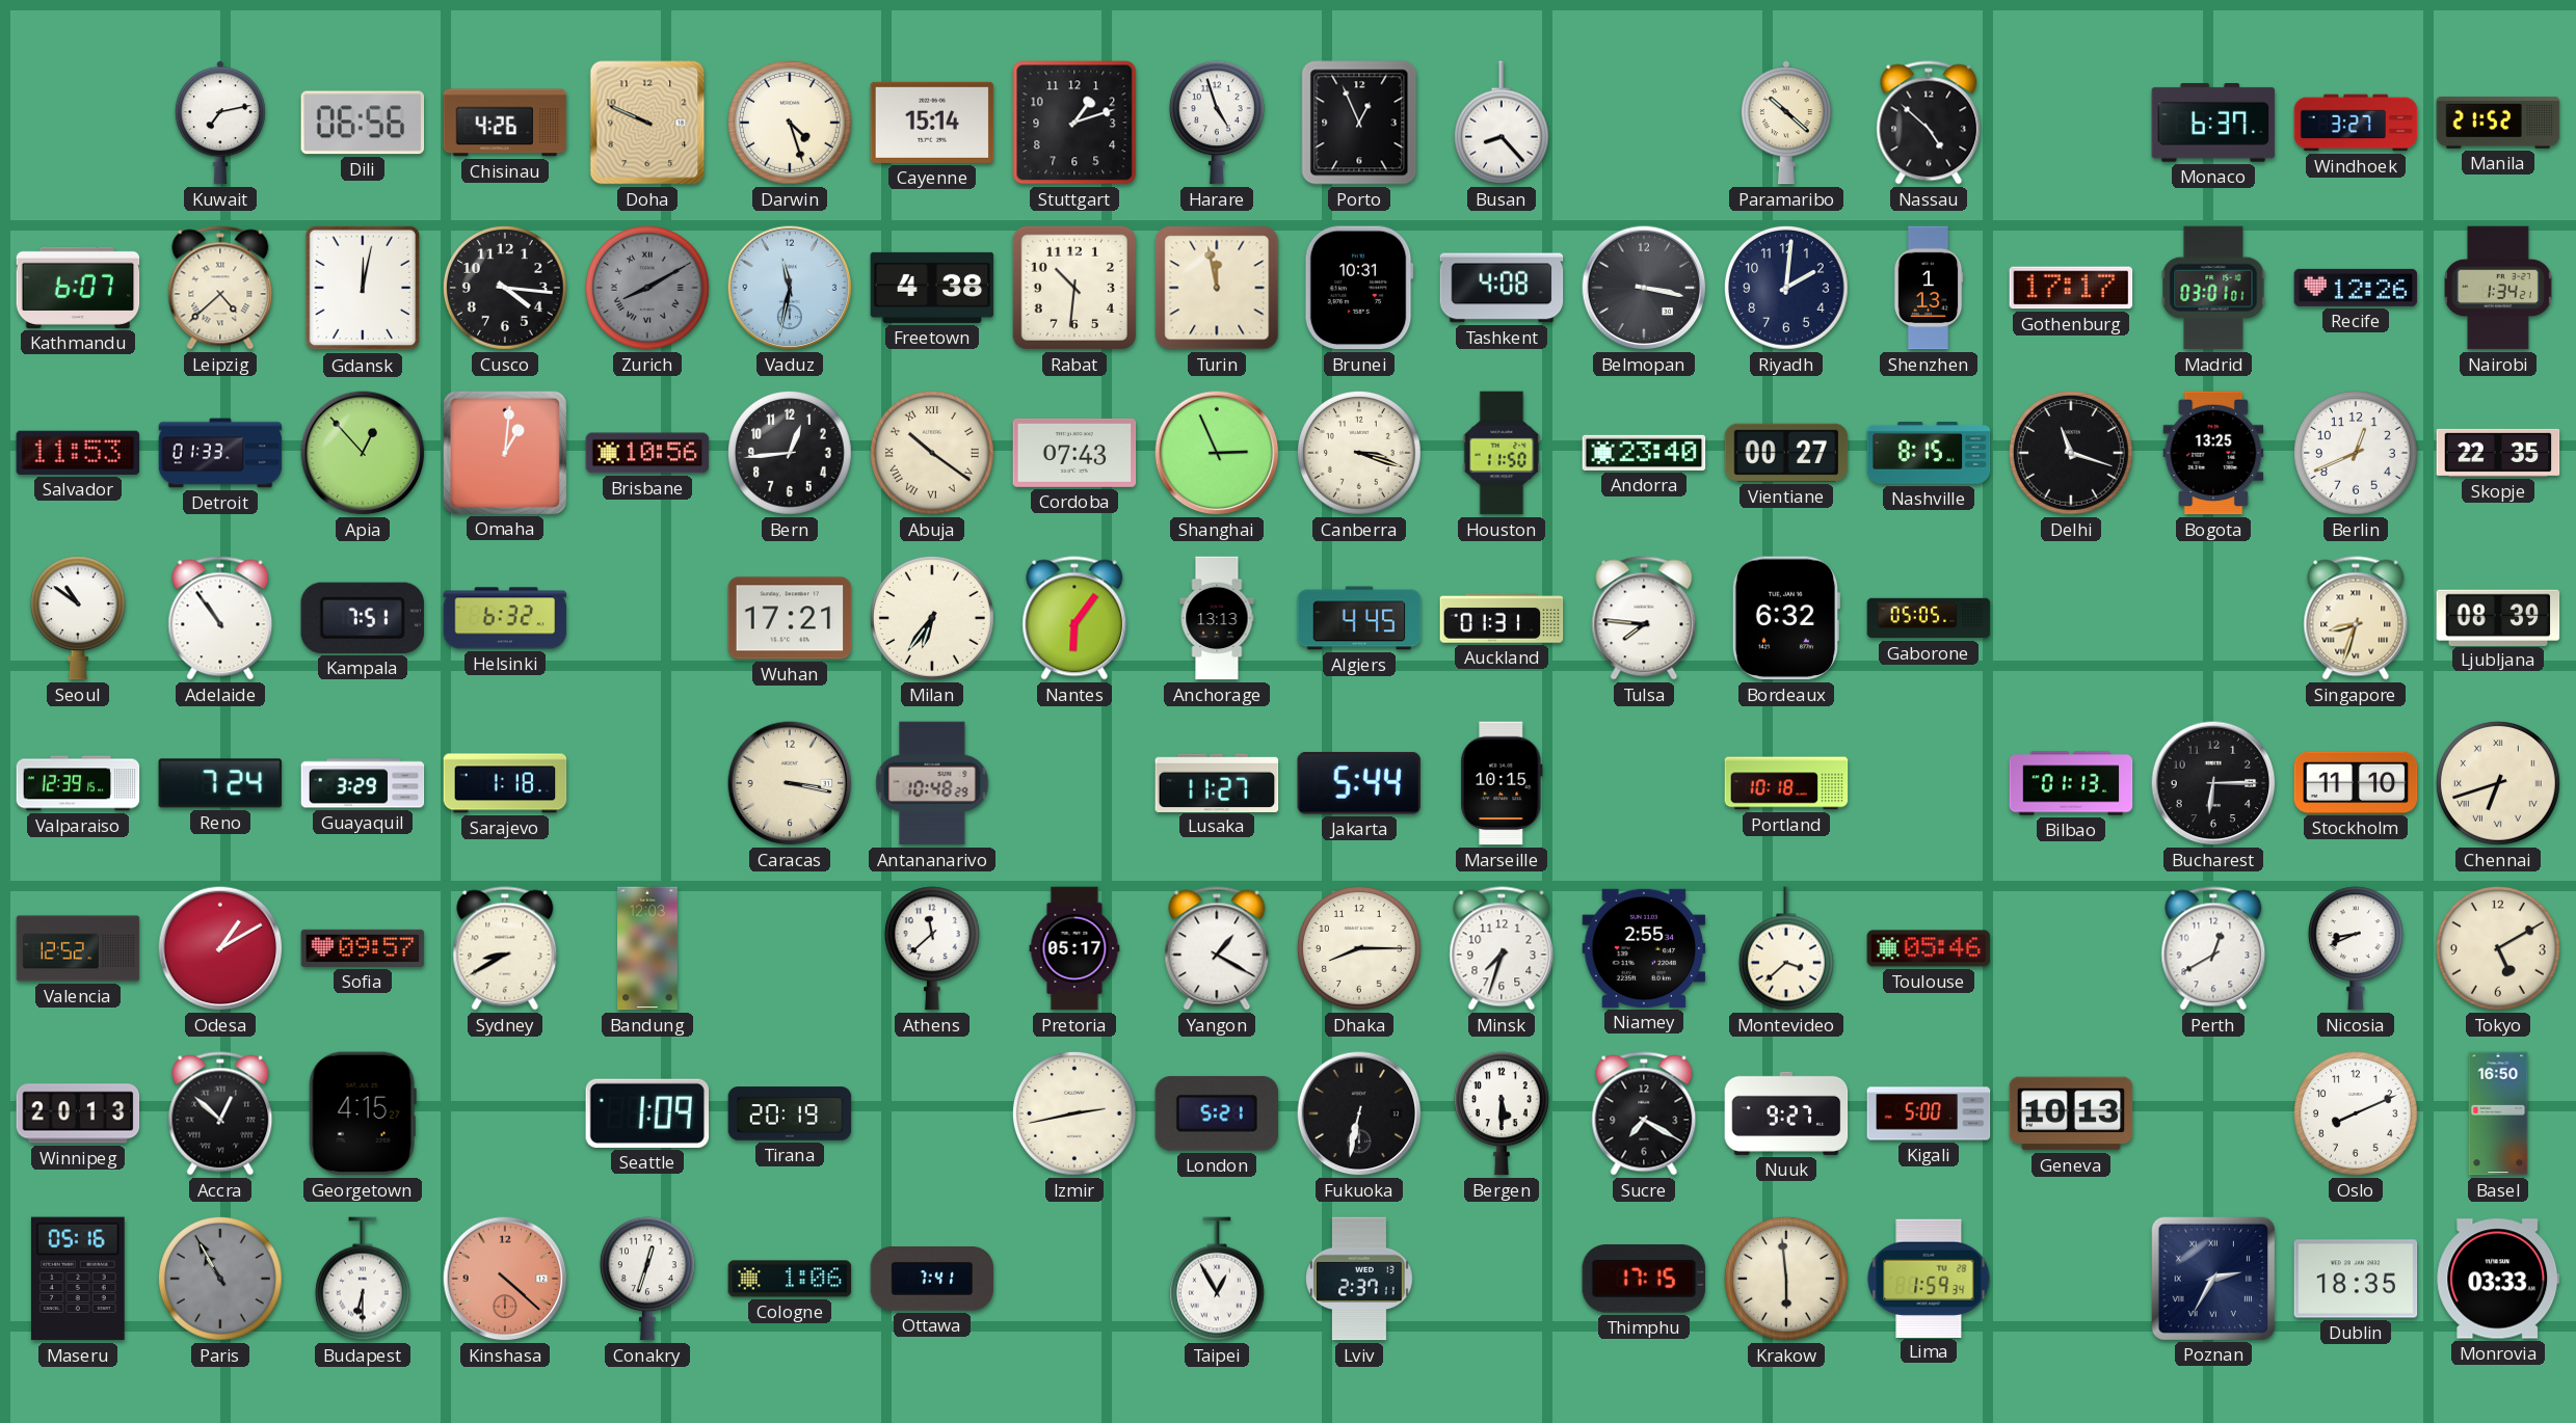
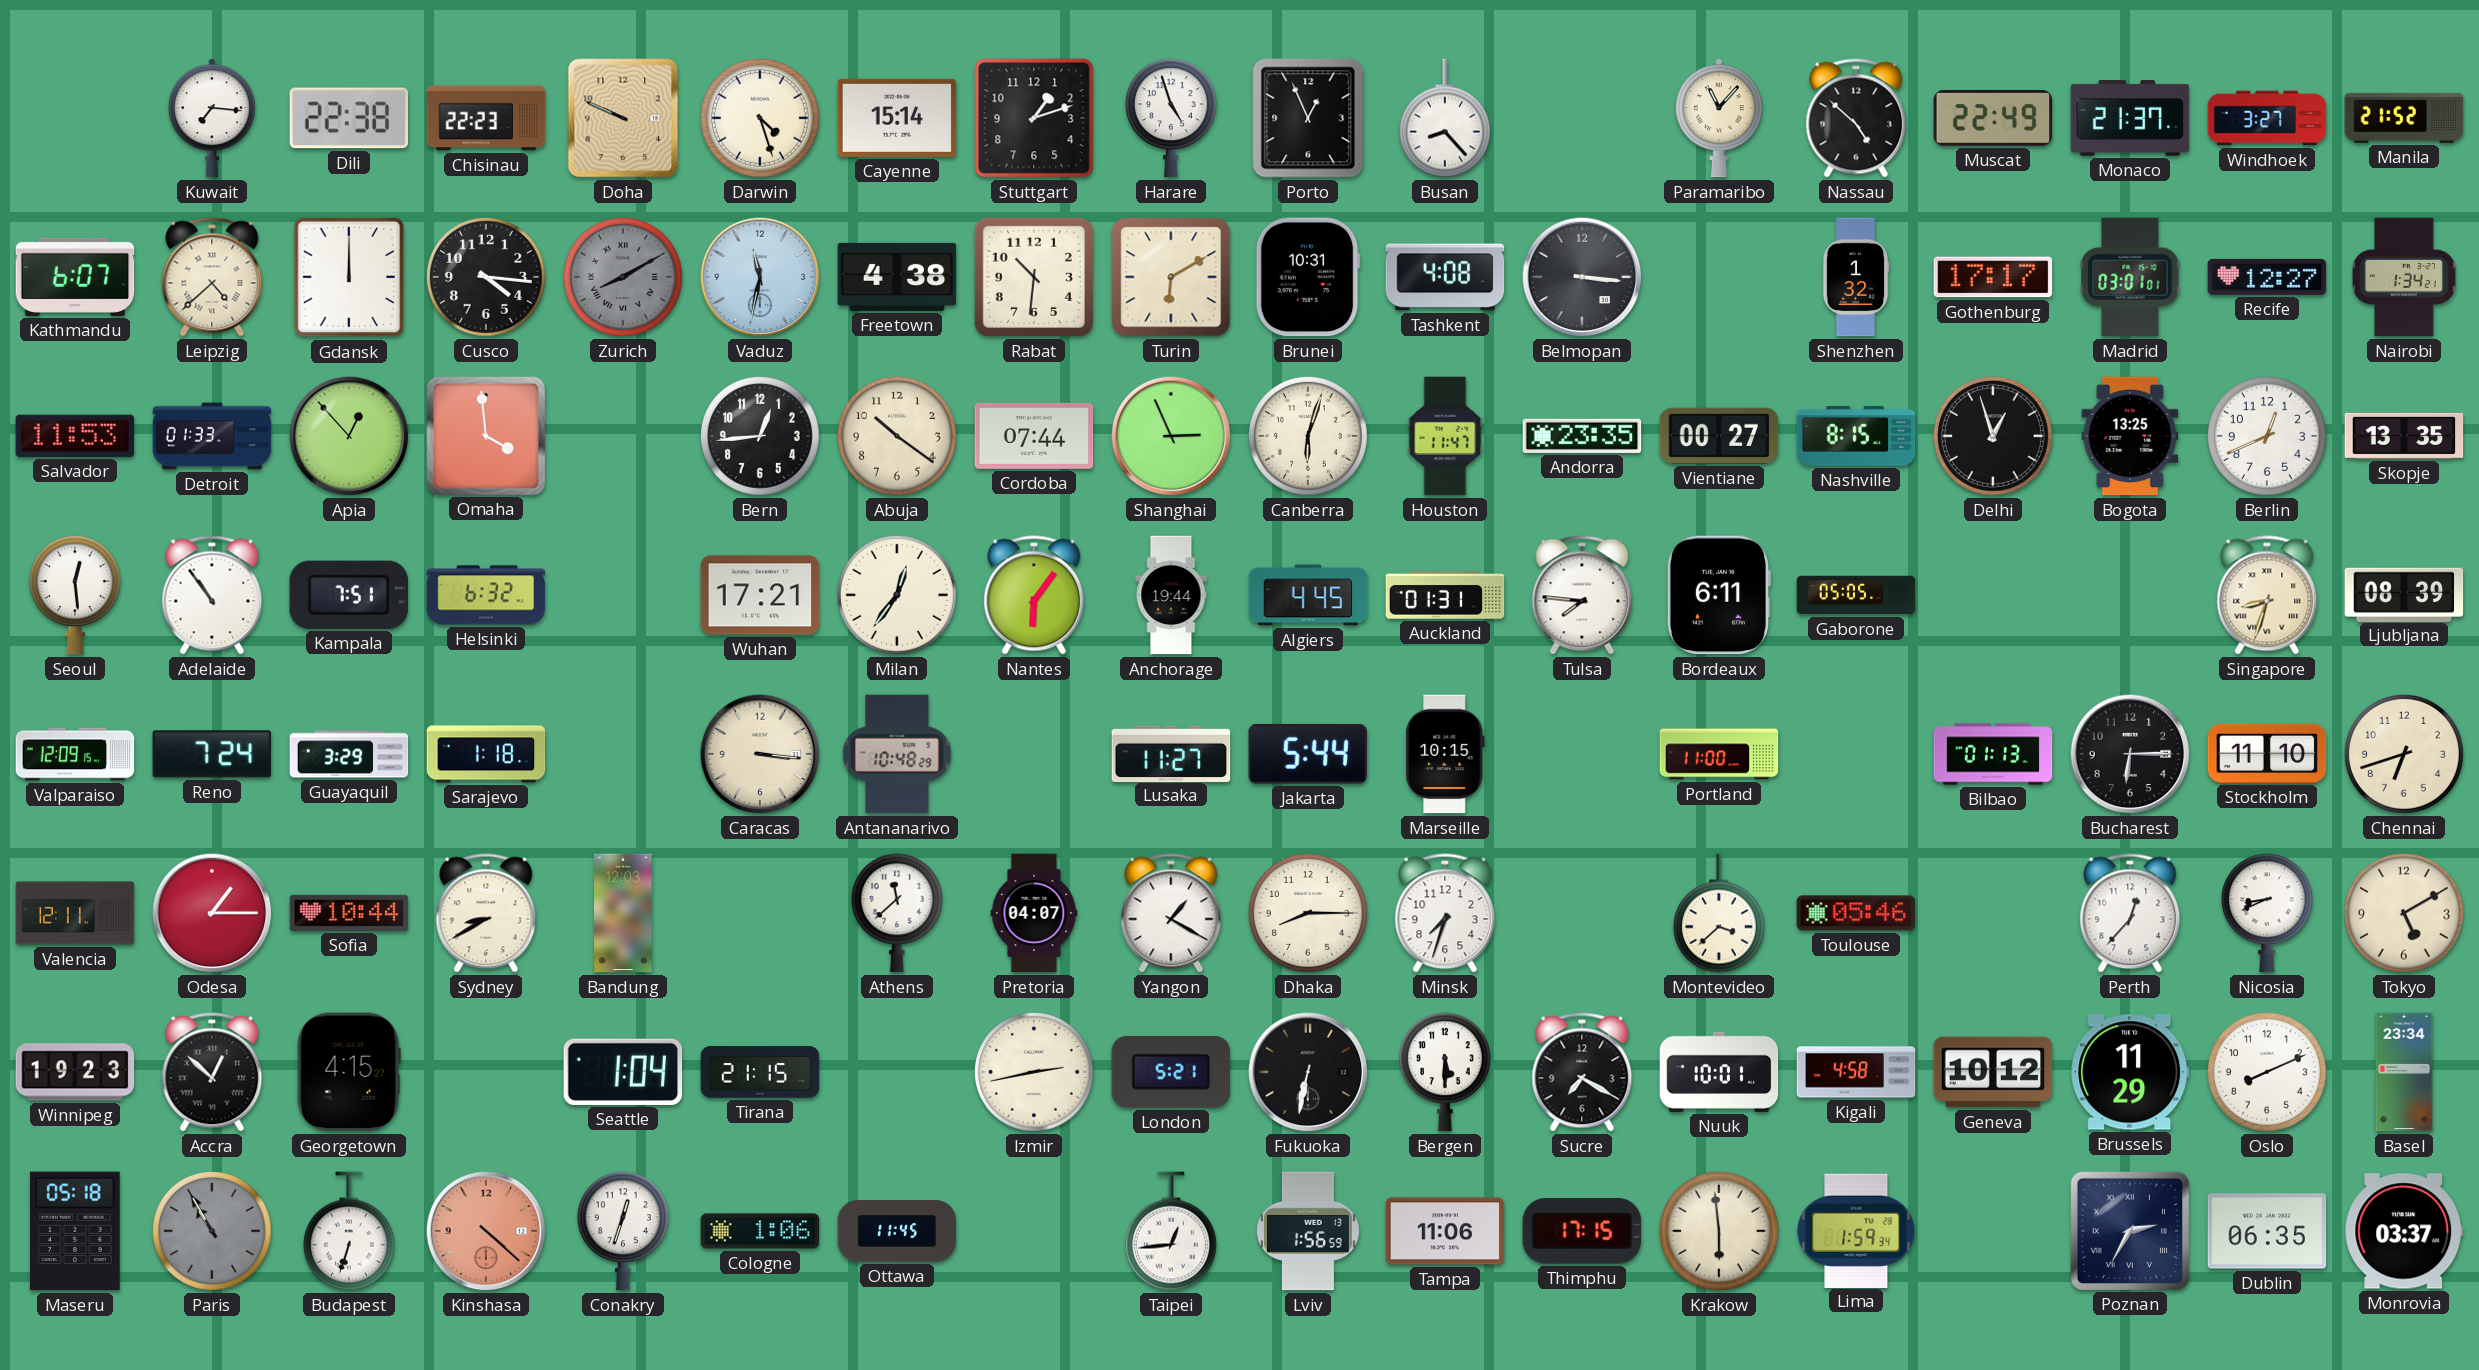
Kuwait: 7:13 -> 7:16
Dili: 06:56 -> 22:38
Chisinau: 4:26 -> 22:23
Paramaribo: 10:22 -> 11:07
Muscat: none -> 22:49
Monaco: 6:37 -> 21:37
Gdansk: 12:02 -> 12:00
Turin: 11:58 -> 6:10
Belmopan: 3:17 -> 3:16
Riyadh: 2:01 -> none
Shenzhen: 1:13 -> 1:32
Recife: 12:26 -> 12:27
Omaha: 1:01 -> 3:59
Brisbane: 10:56 -> none
Abuja numerals: Roman -> Arabic
Cordoba: 07:43 -> 07:44
Canberra: 3:18 -> 6:03
Houston: 11:50 -> 11:47
Andorra: 23:40 -> 23:35
Delhi: 11:18 -> 12:57
Skopje: 22:35 -> 13:35
Seoul: 10:51 -> 12:29
Milan: 6:36 -> 12:36
Anchorage: 13:13 -> 19:44
Bordeaux: 6:32 -> 6:11
Valparaiso: 12:39 -> 12:09
Caracas: 3:17 -> 3:16
Portland: 10:18 -> 11:00
Chennai numerals: Roman -> Arabic
Valencia: 12:52 -> 12:11
Odesa: 1:10 -> 1:15
Sofia: 09:57 -> 10:44
Pretoria: 05:17 -> 04:07
Niamey: 2:55 -> none
Perth: 12:40 -> 12:37
Winnipeg: 20:13 -> 19:23
Seattle: 1:09 -> 1:04
Tirana: 20:19 -> 21:15
Nuuk: 9:27 -> 10:01
Kigali: 5:00 -> 4:58
Geneva: 10:13 -> 10:12
Brussels: none -> 11:29
Basel: 16:50 -> 23:34
Maseru: 05:16 -> 05:18
Budapest: 6:30 -> 6:33
Ottawa: 7:41 -> 11:45
Taipei: 12:55 -> 12:44
Lviv: 2:37 -> 1:56
Tampa: none -> 11:06
Dublin: 18:35 -> 06:35
Monrovia: 03:33 -> 03:37
